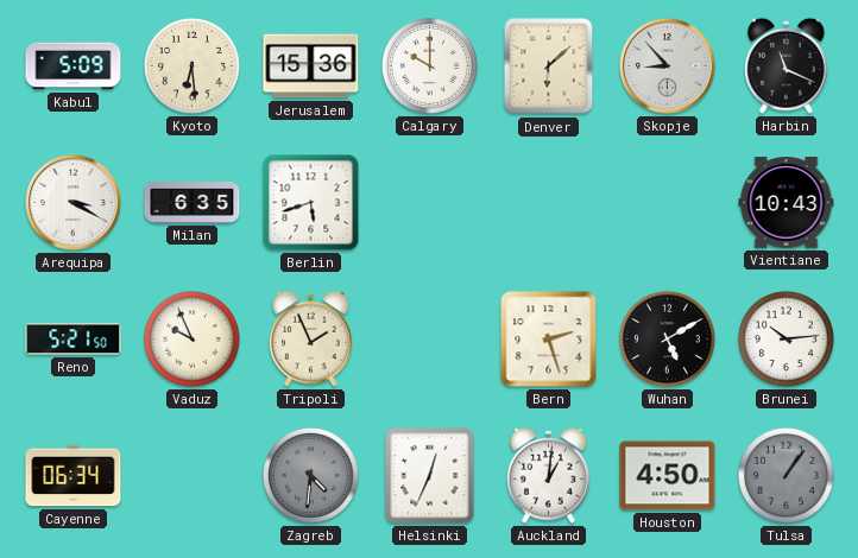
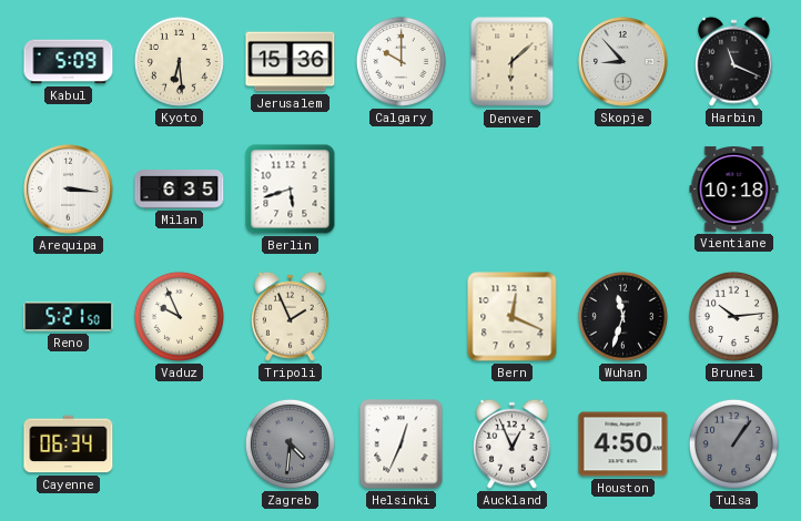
Arequipa: 3:20 -> 3:16
Vientiane: 10:43 -> 10:18
Bern: 2:27 -> 12:19
Wuhan: 5:10 -> 11:33
Auckland: 1:01 -> 12:56
